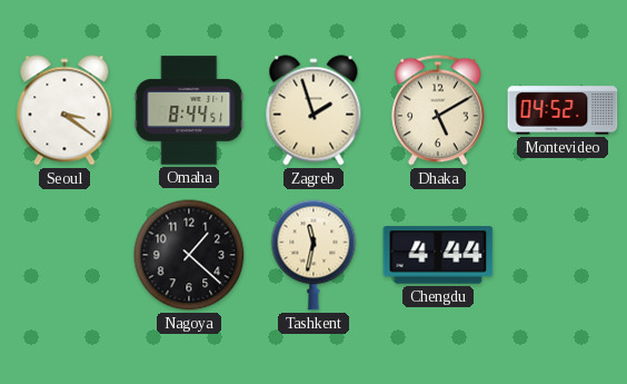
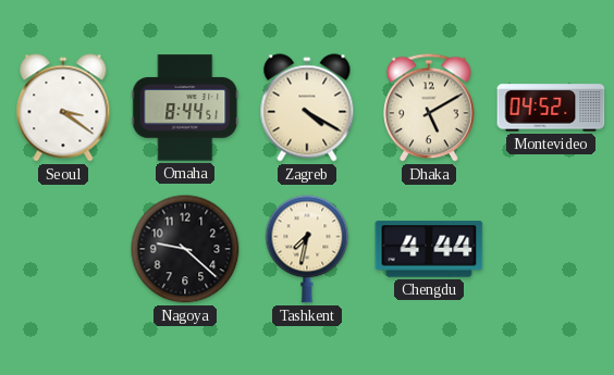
Zagreb: 1:57 -> 4:20
Nagoya: 1:22 -> 9:22
Tashkent: 11:32 -> 7:32
